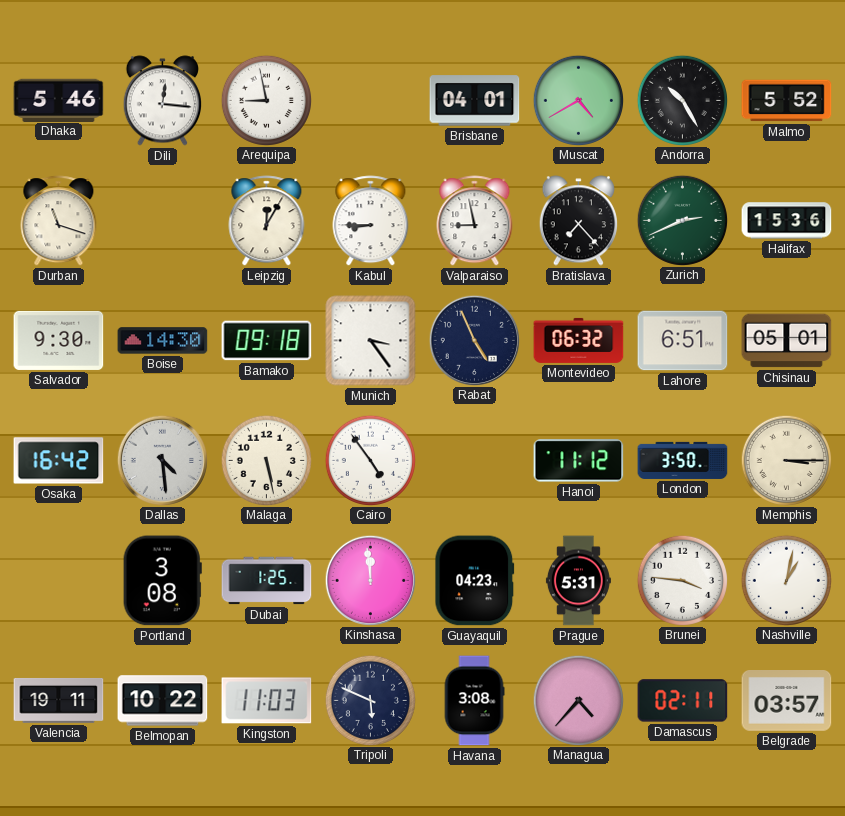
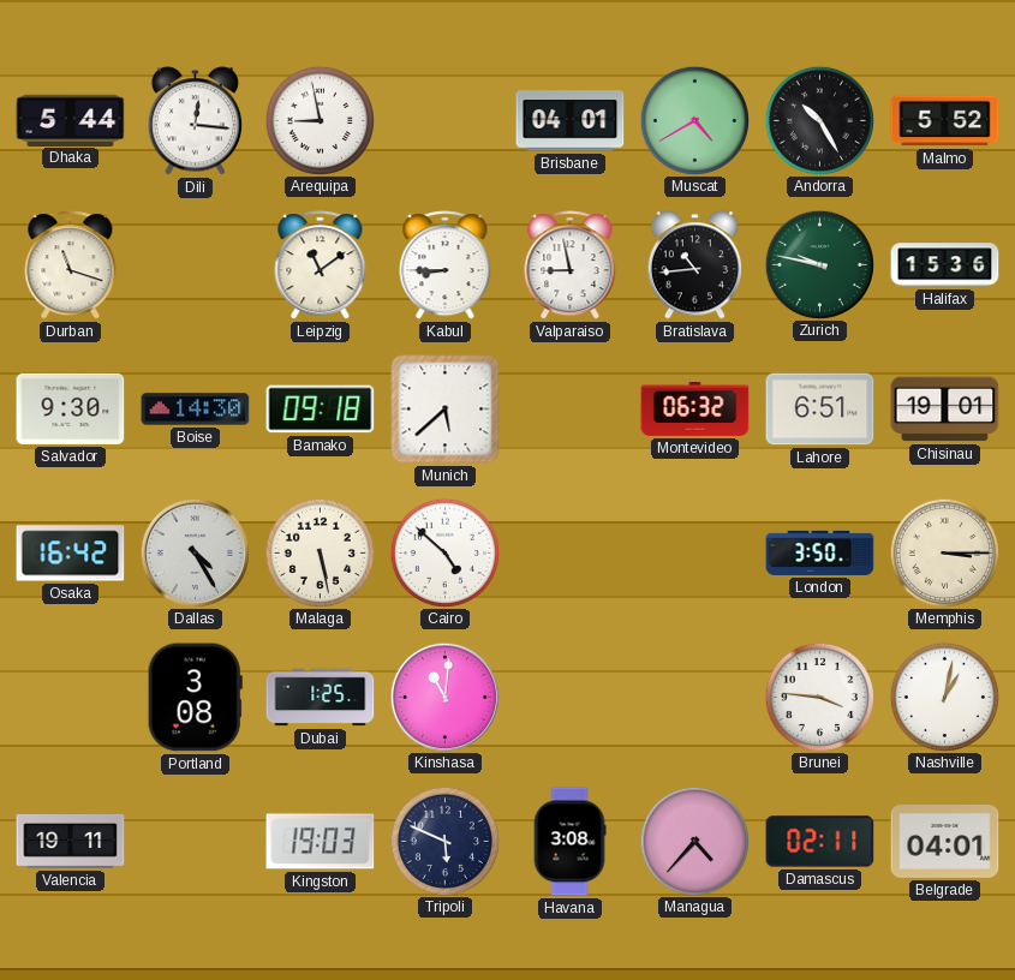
Dhaka: 5:46 -> 5:44
Leipzig: 12:05 -> 11:09
Bratislava: 7:23 -> 10:44
Zurich: 2:41 -> 9:47
Munich: 3:24 -> 5:38
Rabat: 4:56 -> none
Chisinau: 05:01 -> 19:01
Dallas: 4:29 -> 4:25
Cairo: 4:54 -> 4:52
Hanoi: 11:12 -> none
Kinshasa: 11:59 -> 11:01
Guayaquil: 04:23 -> none
Prague: 5:31 -> none
Belmopan: 10:22 -> none
Kingston: 11:03 -> 19:03
Belgrade: 03:57 -> 04:01
